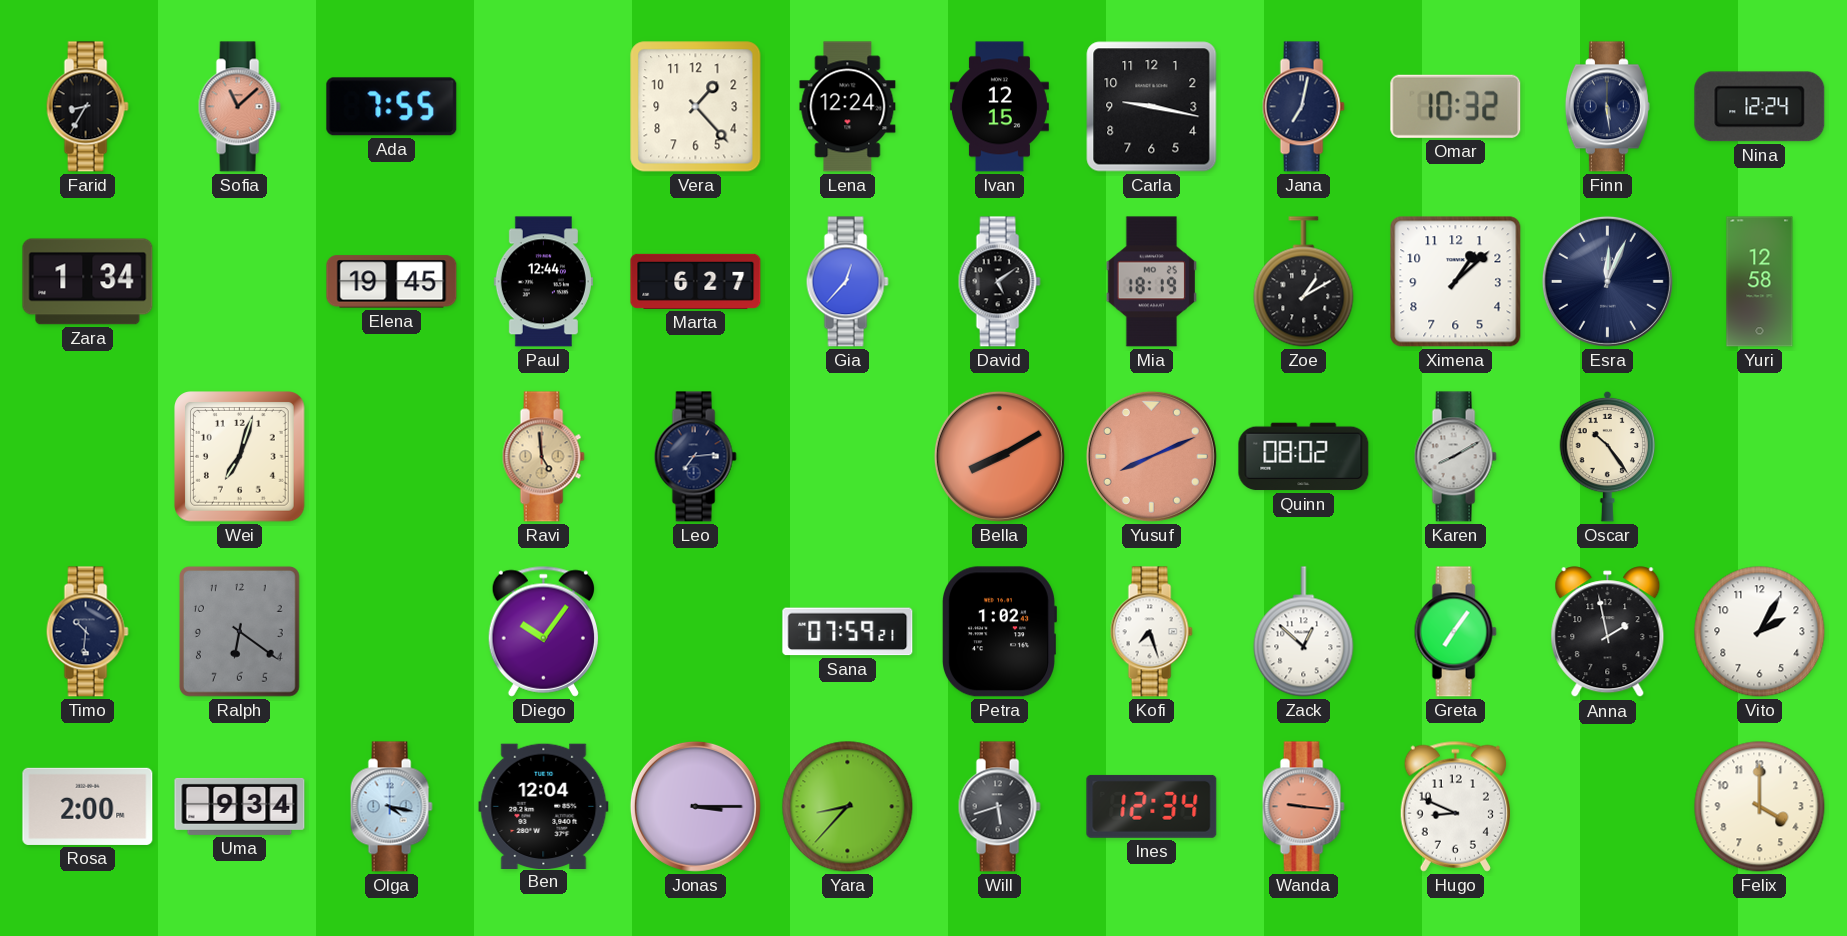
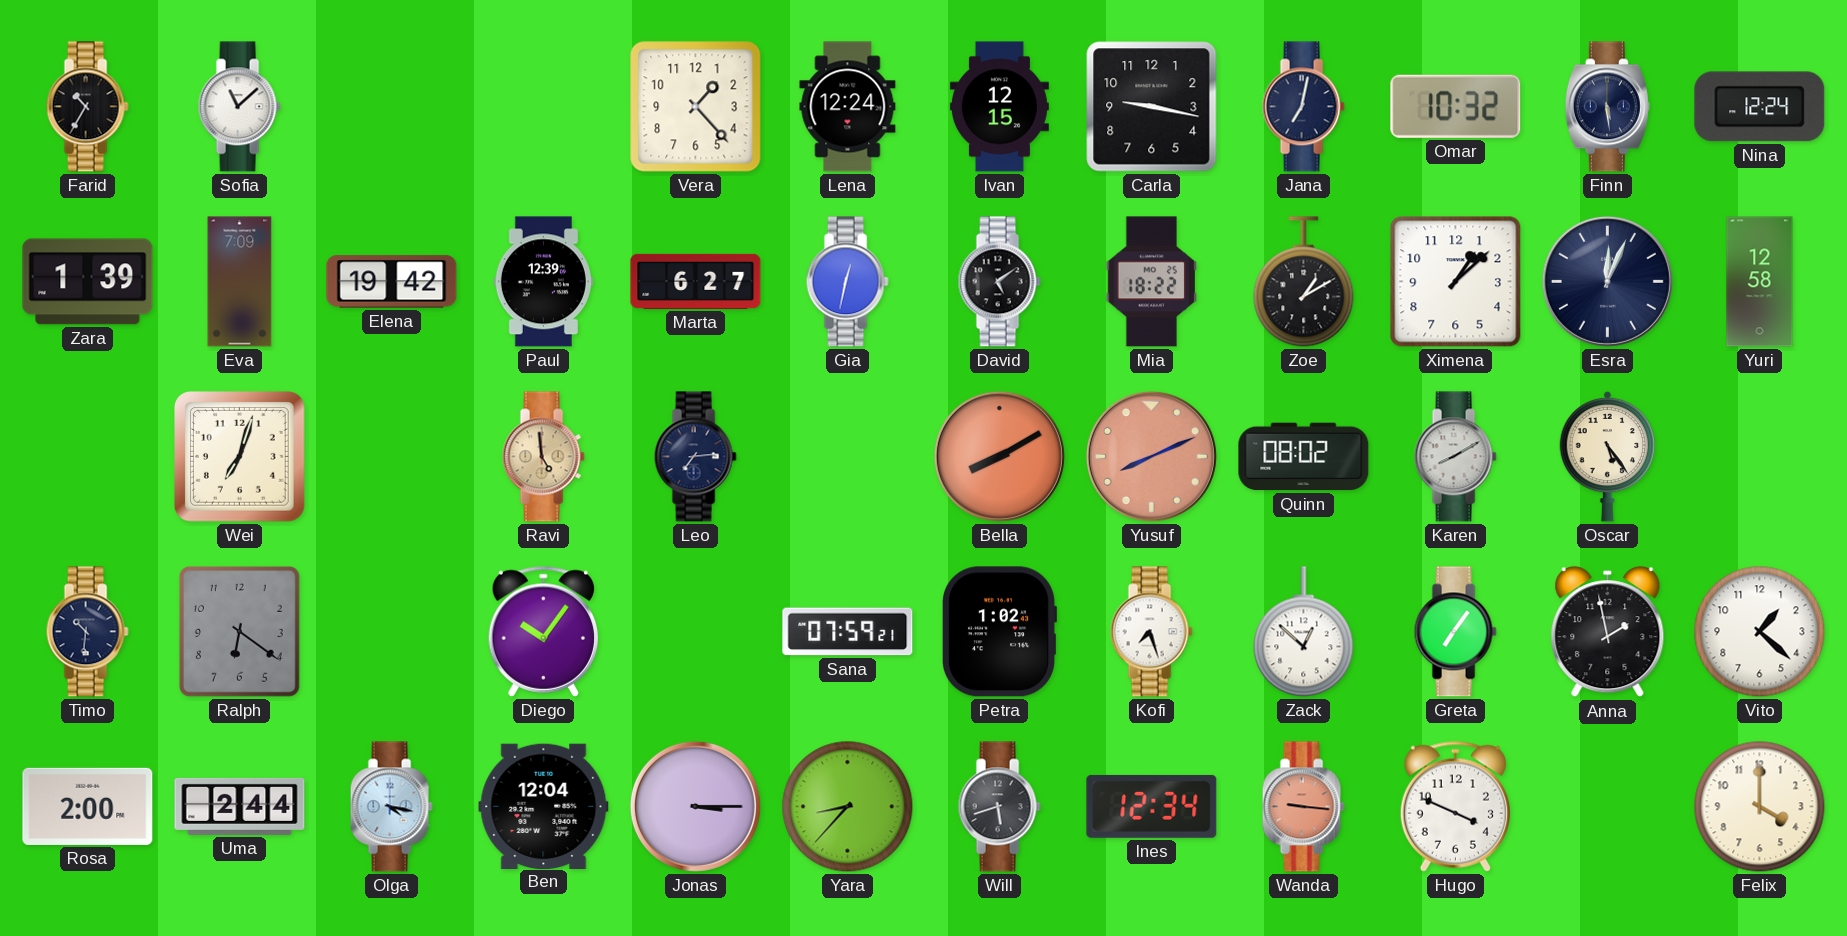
Farid: 8:35 -> 10:35
Sofia dial: salmon -> white
Ada: 7:55 -> none
Zara: 1:34 -> 1:39
Eva: none -> 7:09
Elena: 19:45 -> 19:42
Paul: 12:44 -> 12:39
Gia: 12:37 -> 12:32
Mia: 18:19 -> 18:22
Oscar: 10:24 -> 5:24
Vito: 2:05 -> 1:22
Uma: 9:34 -> 2:44
Hugo: 8:49 -> 3:49
